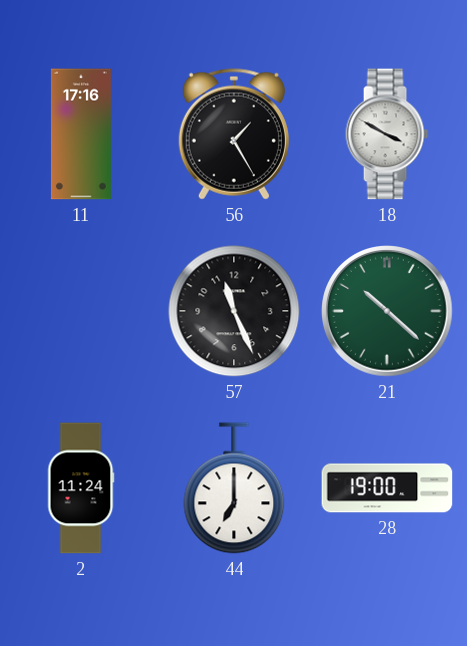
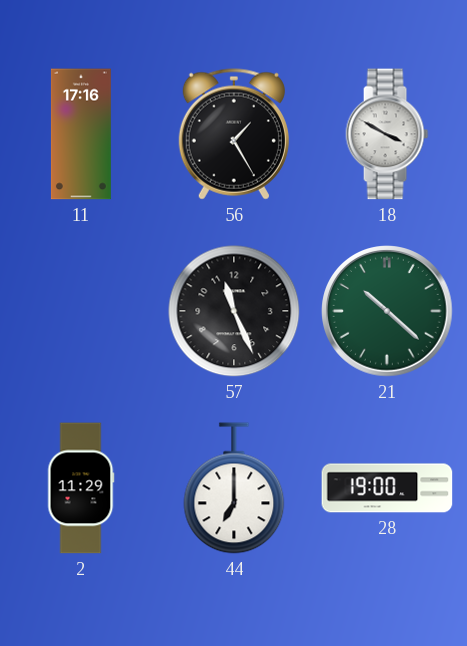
2: 11:24 -> 11:29
